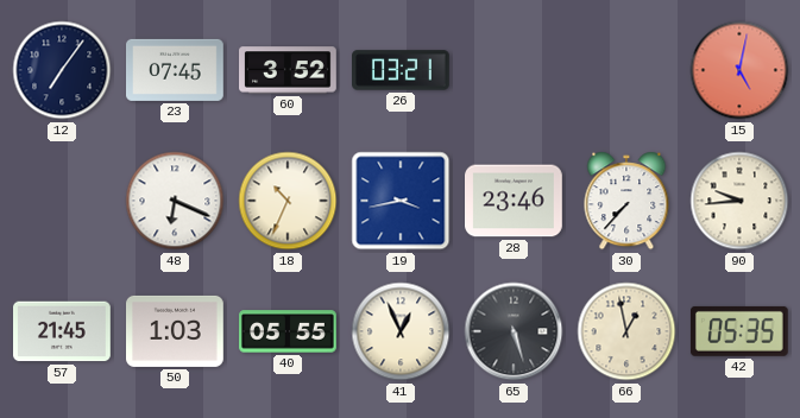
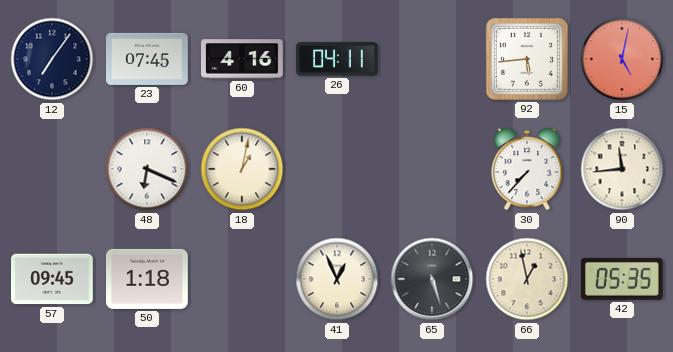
60: 3:52 -> 4:16
26: 03:21 -> 04:11
92: none -> 5:44
18: 10:34 -> 1:02
19: 3:43 -> none
28: 23:46 -> none
90: 9:44 -> 11:44
57: 21:45 -> 09:45
50: 1:03 -> 1:18
40: 05:55 -> none
